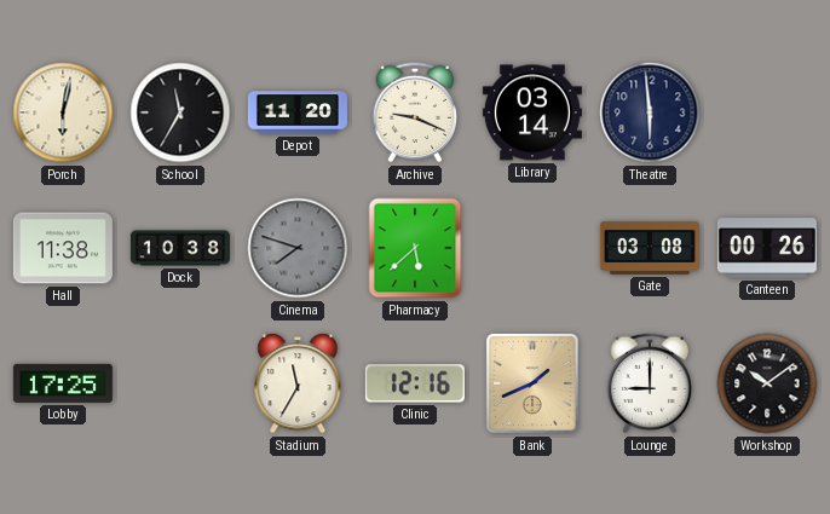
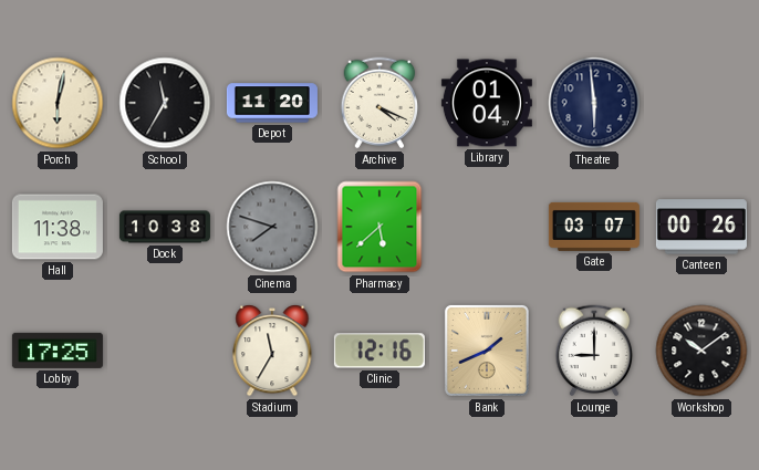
Archive: 9:19 -> 4:19
Library: 03:14 -> 01:04
Gate: 03:08 -> 03:07
